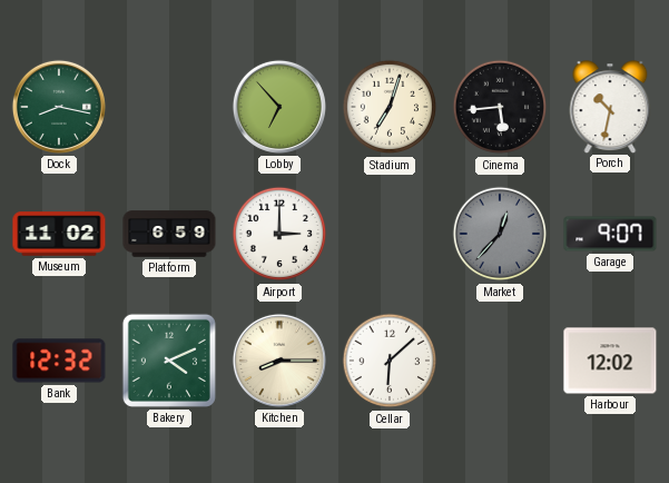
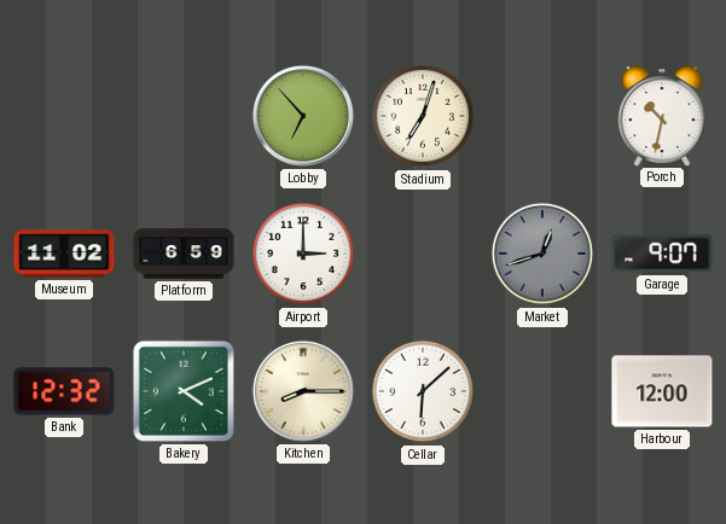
Dock: 8:17 -> none
Cinema: 5:44 -> none
Market: 12:37 -> 12:42
Harbour: 12:02 -> 12:00
